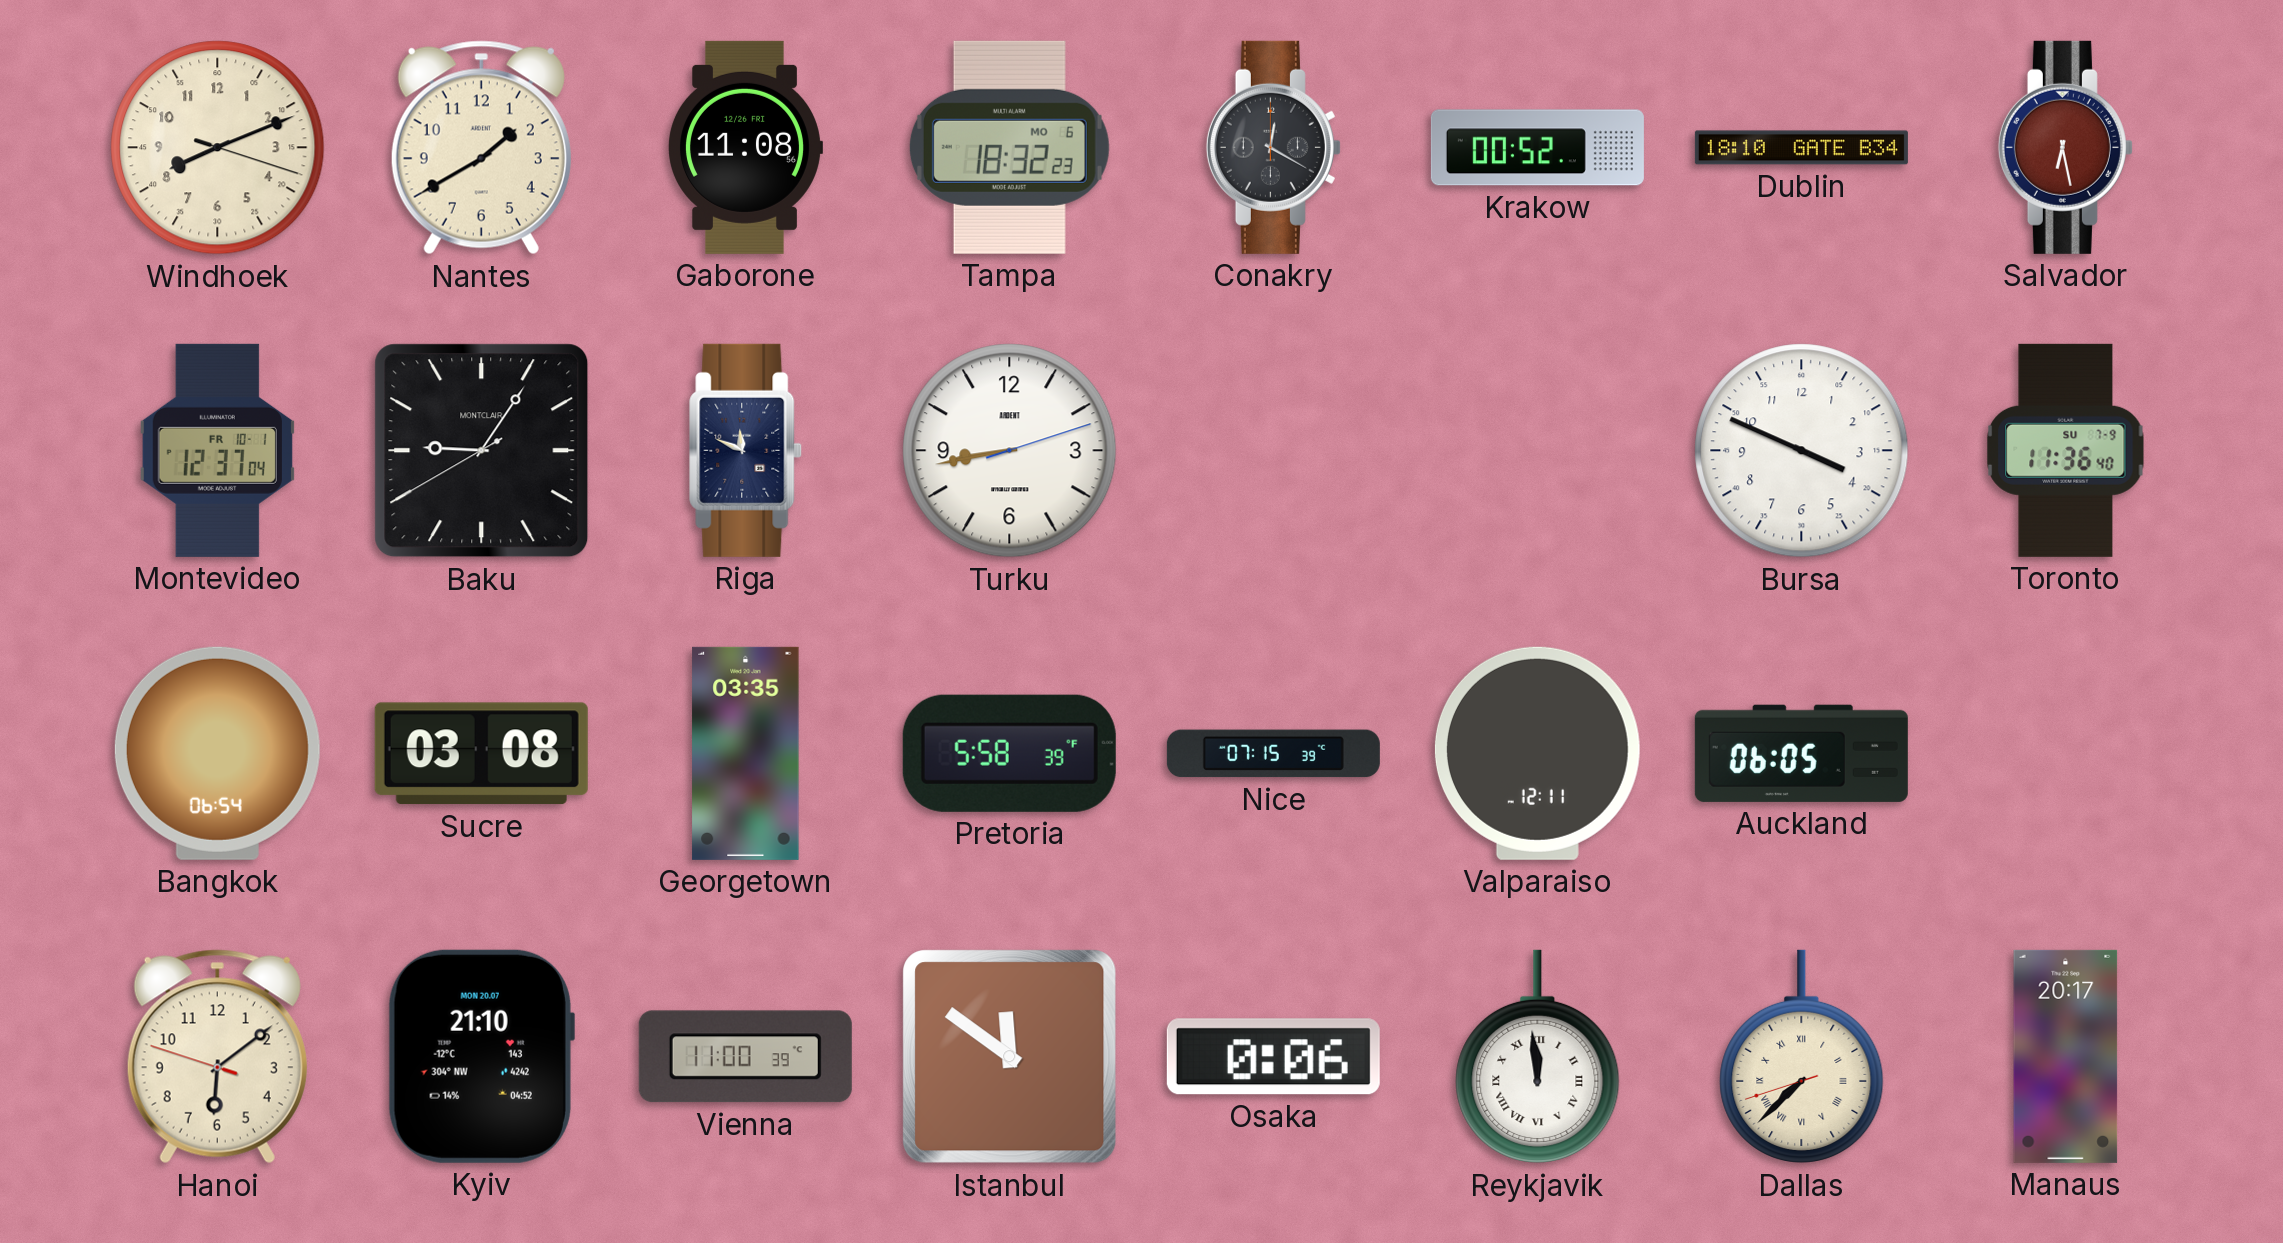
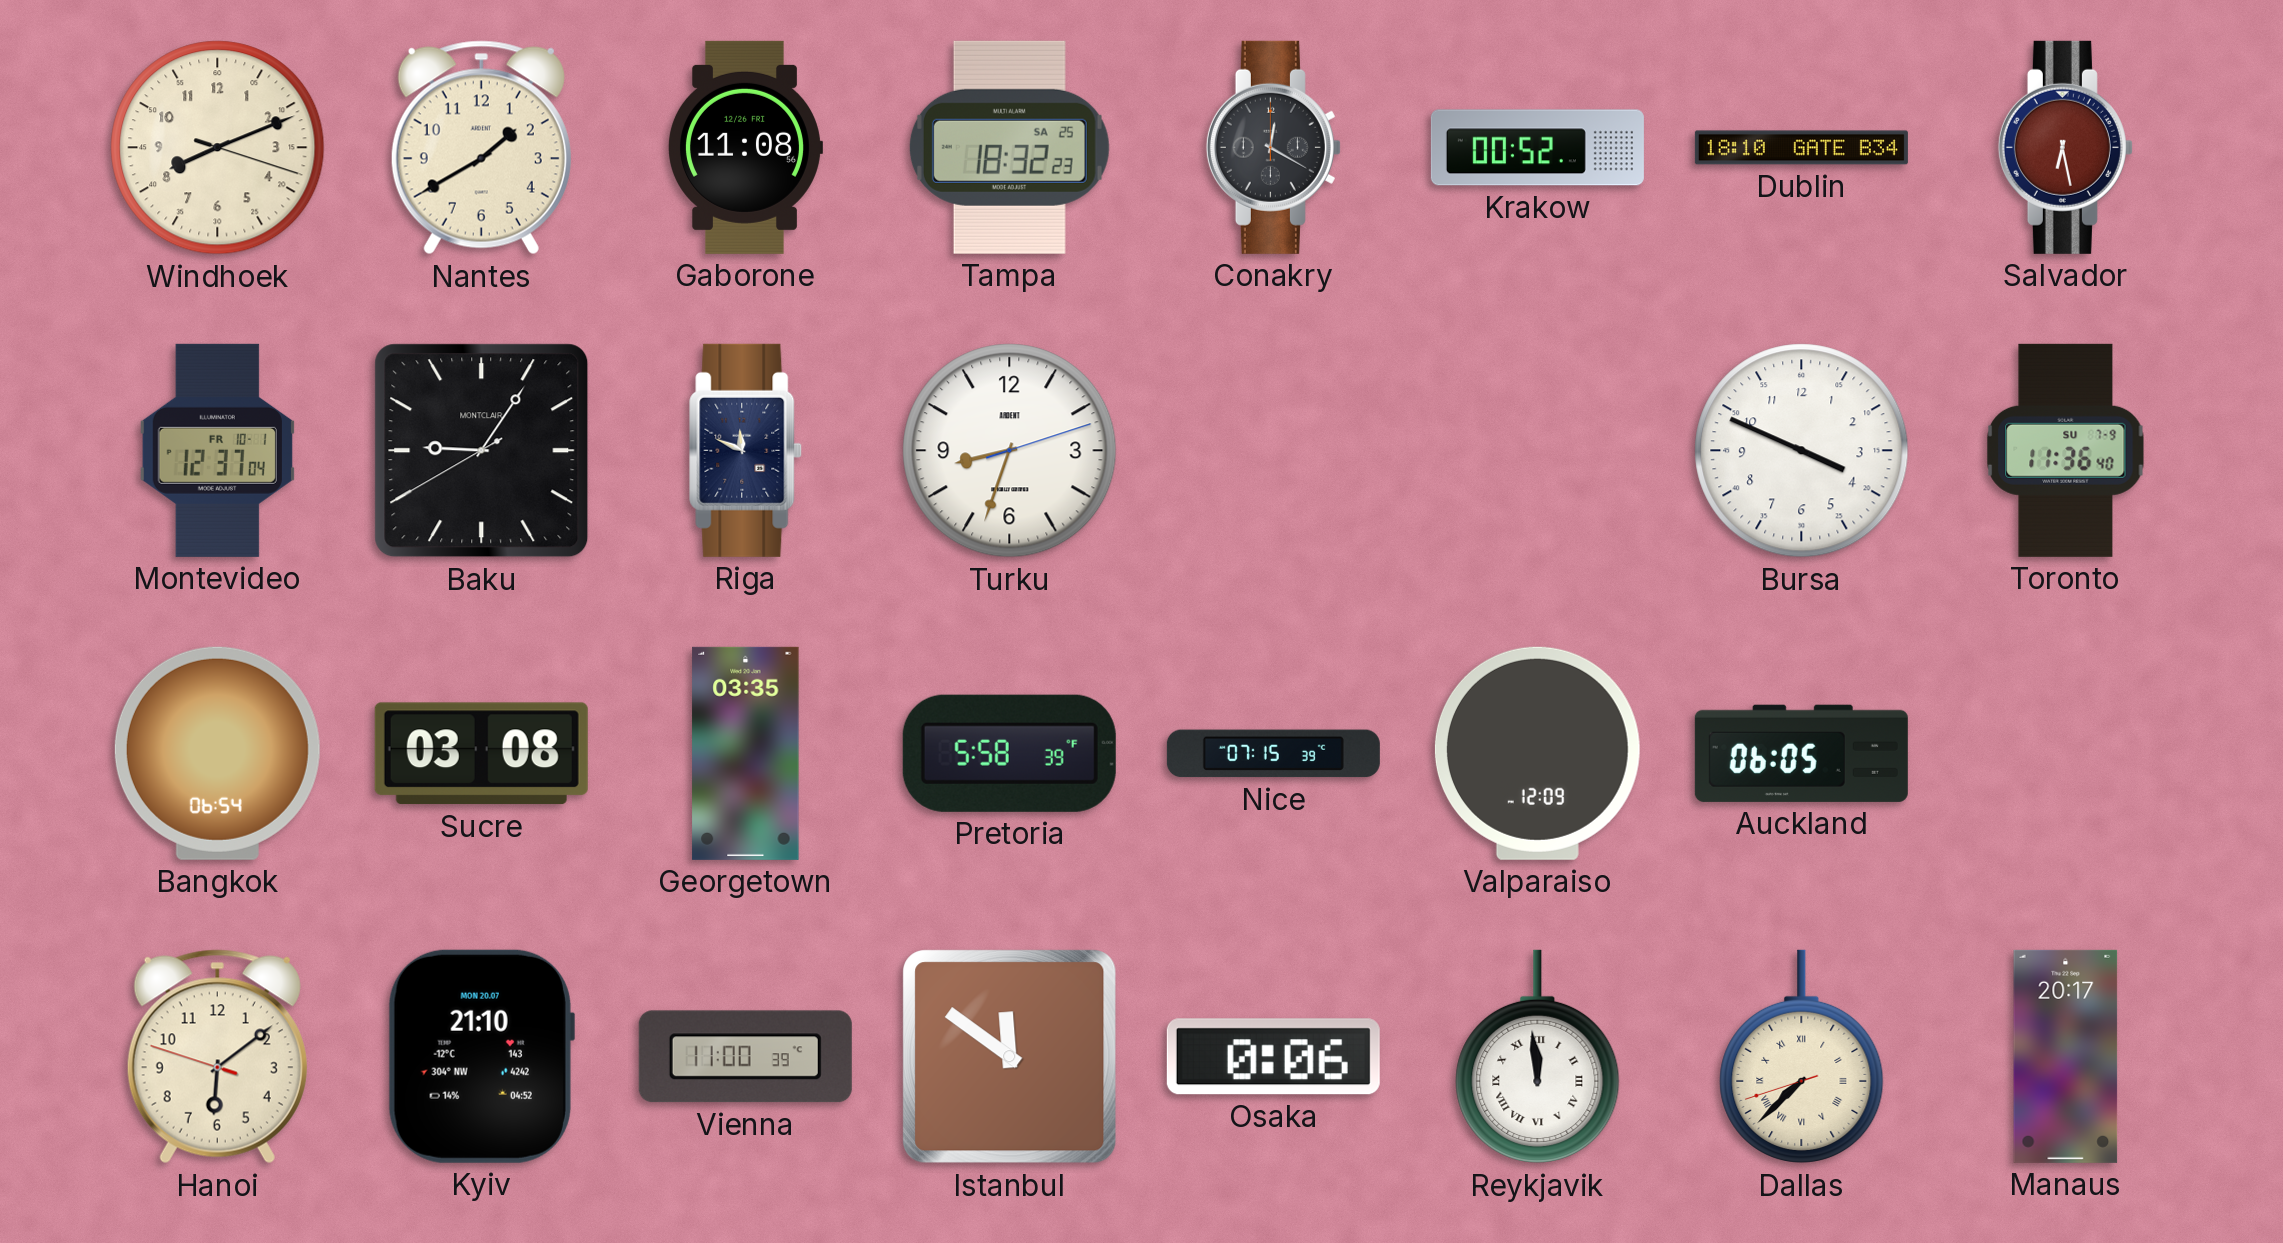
Tampa date: MO 6 -> SA 25
Turku: 8:43 -> 8:33
Valparaiso: 12:11 -> 12:09
